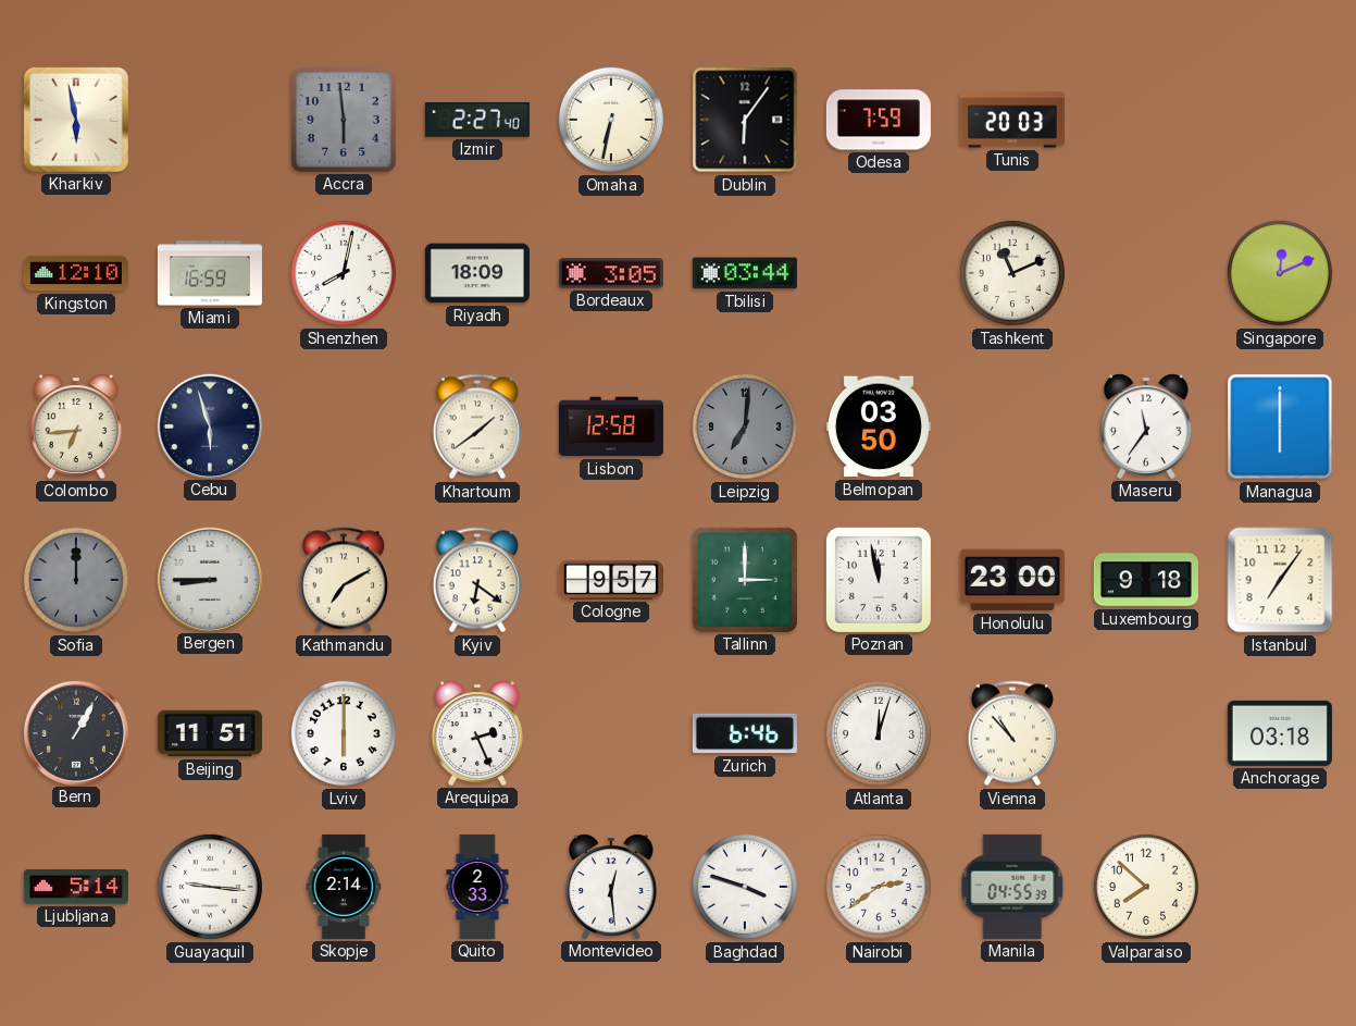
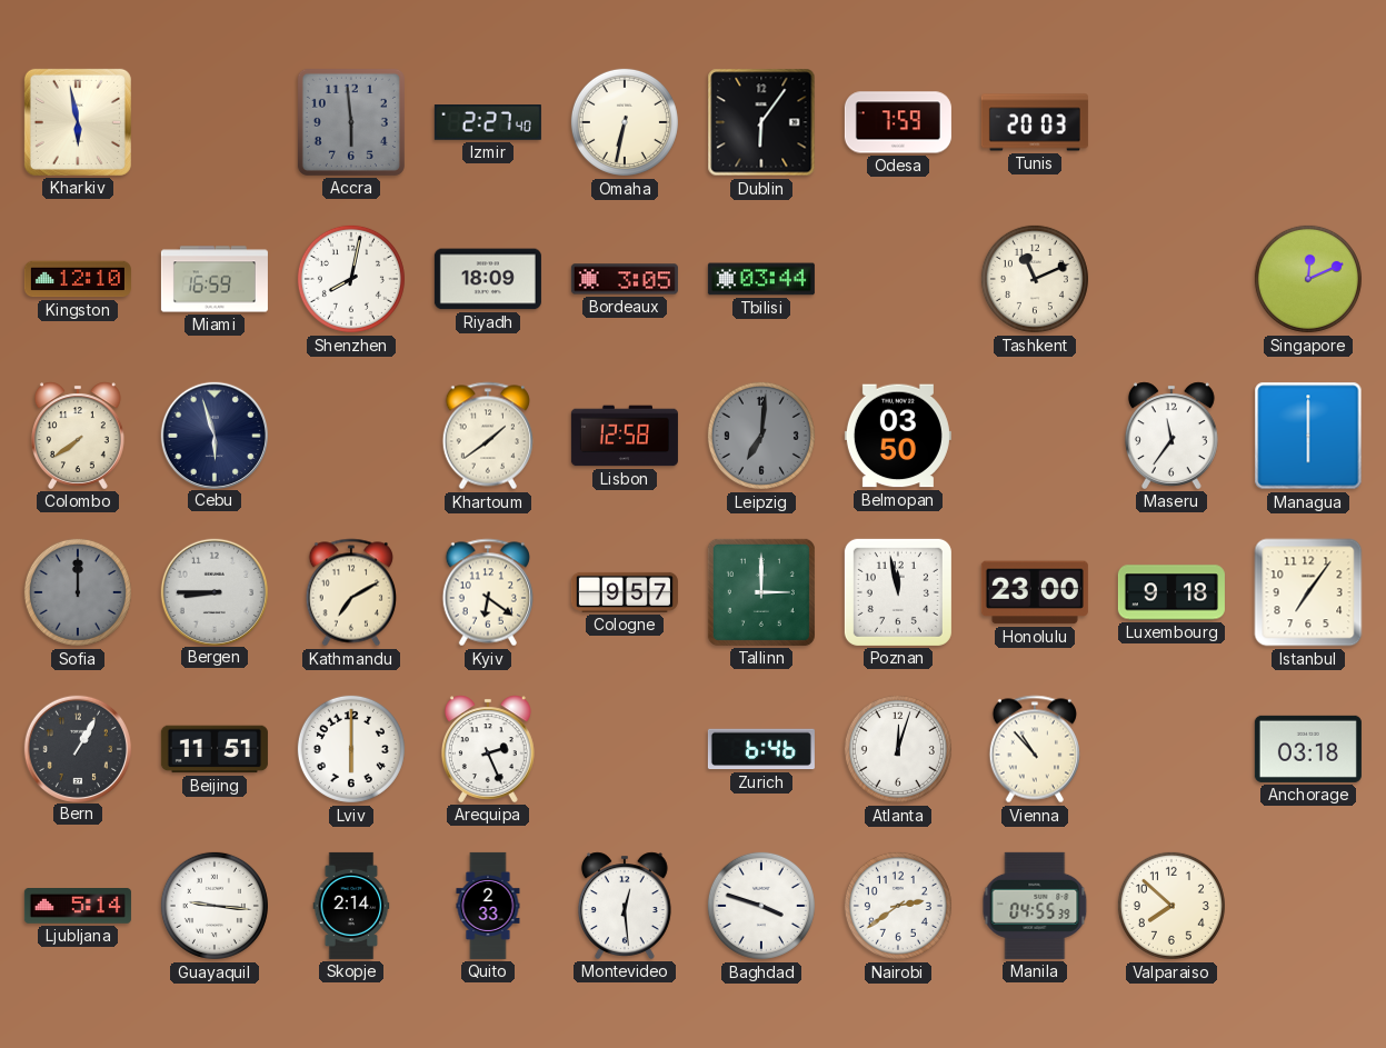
Colombo: 6:44 -> 7:39
